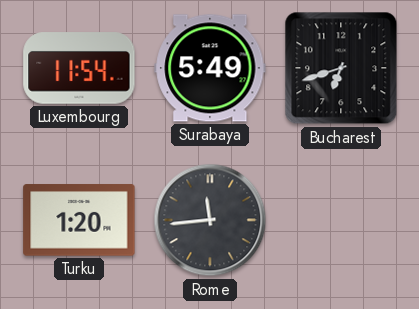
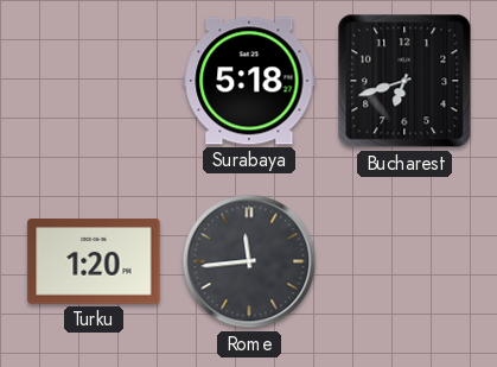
Luxembourg: 11:54 -> none
Surabaya: 5:49 -> 5:18
